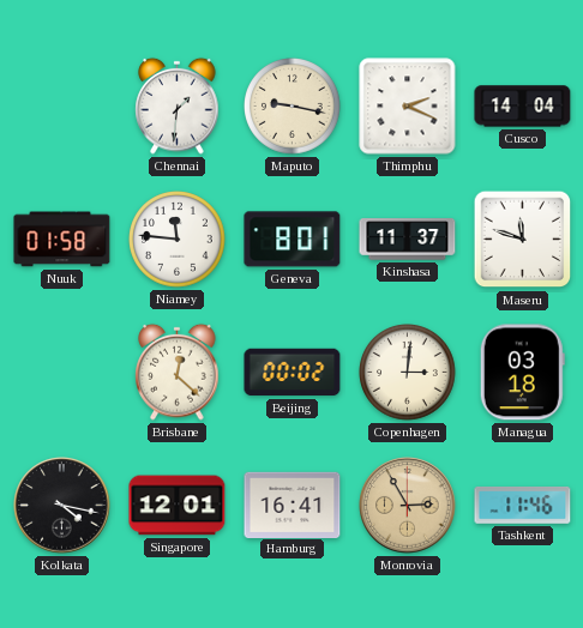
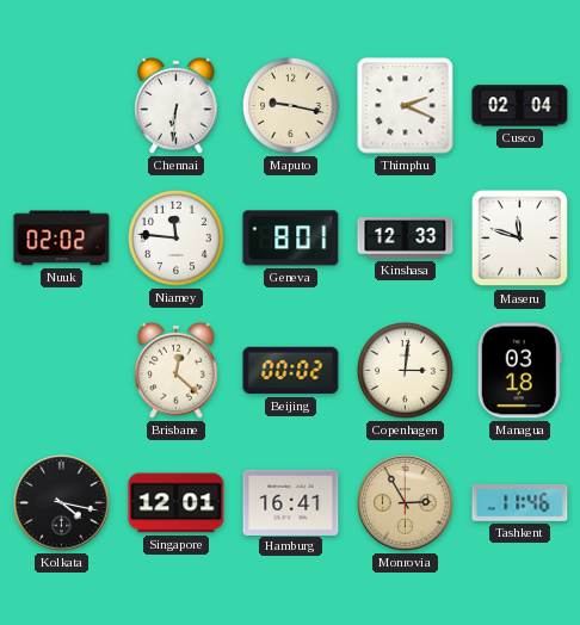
Chennai: 1:31 -> 6:31
Cusco: 14:04 -> 02:04
Nuuk: 01:58 -> 02:02
Kinshasa: 11:37 -> 12:33
